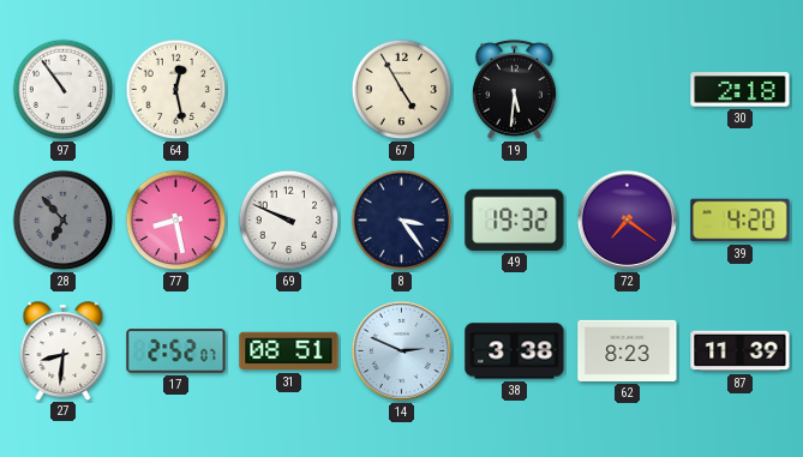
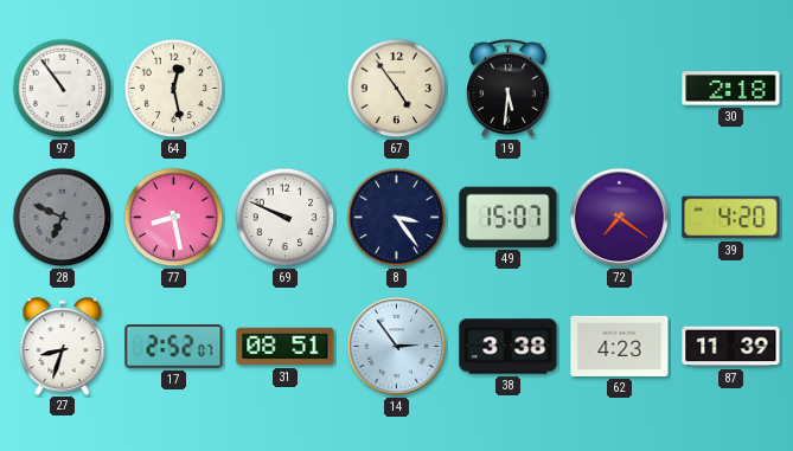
67: 4:55 -> 4:54
28: 6:53 -> 6:49
49: 19:32 -> 15:07
27: 8:31 -> 8:33
14: 2:49 -> 2:54
62: 8:23 -> 4:23
